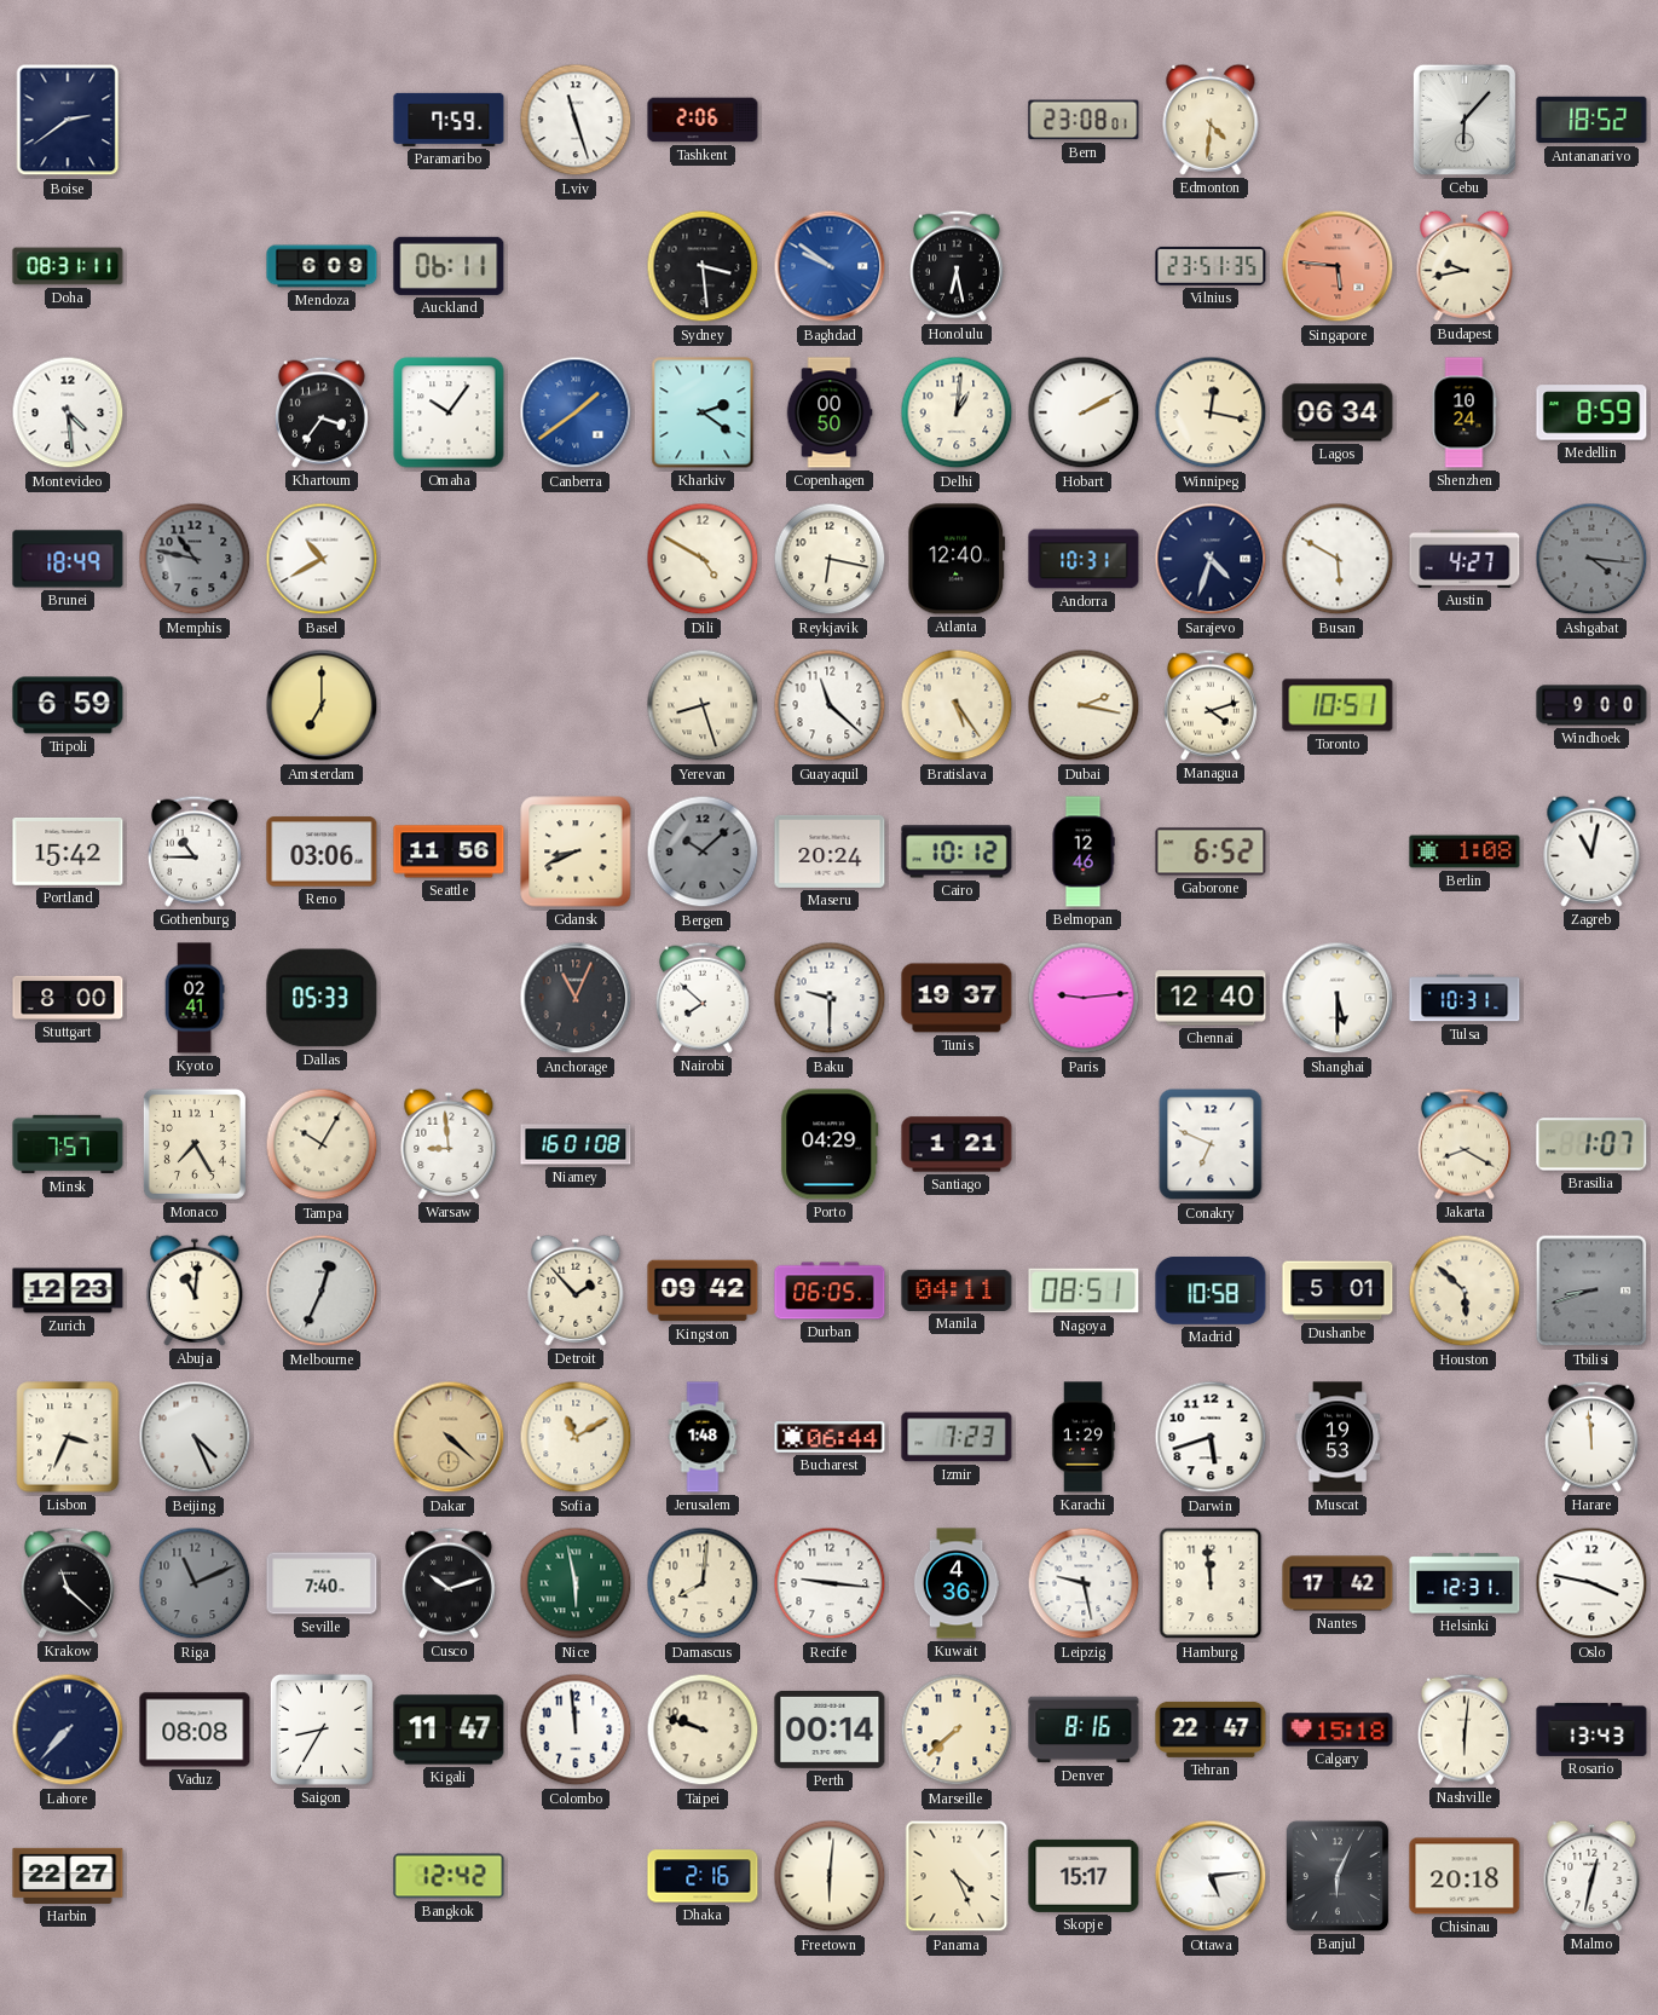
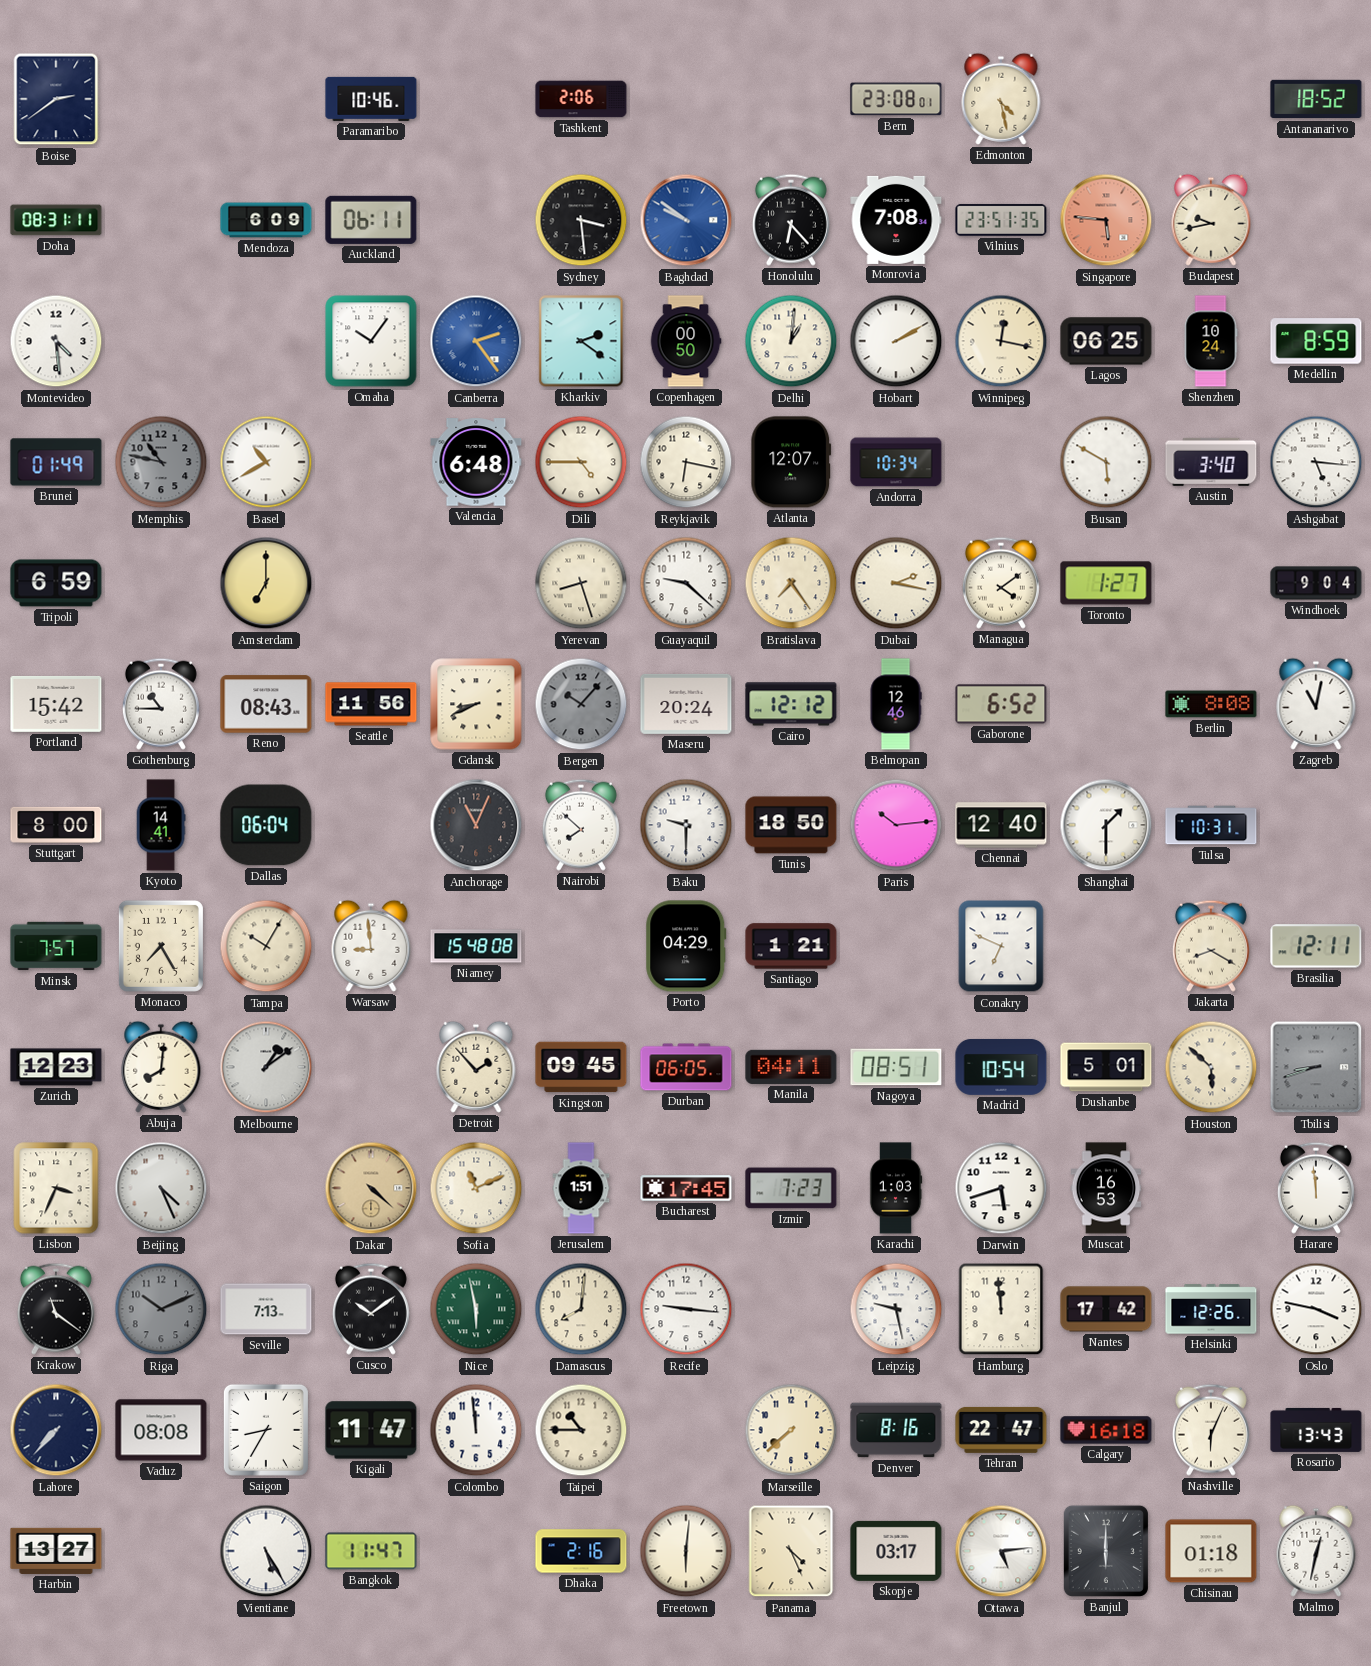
Paramaribo: 7:59 -> 10:46
Lviv: 11:27 -> none
Edmonton: 4:31 -> 4:28
Cebu: 6:07 -> none
Honolulu: 6:28 -> 6:23
Monrovia: none -> 7:08
Khartoum: 3:36 -> none
Canberra: 1:39 -> 2:24
Lagos: 06:34 -> 06:25
Brunei: 18:49 -> 01:49
Valencia: none -> 6:48
Dili: 4:50 -> 4:45
Atlanta: 12:40 -> 12:07
Andorra: 10:31 -> 10:34
Sarajevo: 4:33 -> none
Austin: 4:27 -> 3:40
Ashgabat: 4:16 -> 5:16
Ashgabat dial: grey -> white
Guayaquil: 11:22 -> 9:22
Bratislava: 5:24 -> 7:24
Managua: 4:12 -> 4:09
Toronto: 10:51 -> 1:27
Windhoek: 9:00 -> 9:04
Reno: 03:06 -> 08:43
Bergen: 10:08 -> 10:07
Cairo: 10:12 -> 12:12
Berlin: 1:08 -> 8:08
Kyoto: 02:41 -> 14:41
Dallas: 05:33 -> 06:04
Tunis: 19:37 -> 18:50
Paris: 9:14 -> 10:14
Shanghai: 5:30 -> 1:30
Niamey: 16:01 -> 15:48
Brasilia: 1:07 -> 12:11
Abuja: 11:01 -> 8:01
Melbourne: 12:34 -> 1:09
Kingston: 09:42 -> 09:45
Madrid: 10:58 -> 10:54
Sofia: 11:10 -> 11:11
Jerusalem: 1:48 -> 1:51
Bucharest: 06:44 -> 17:45
Karachi: 1:29 -> 1:03
Muscat: 19:53 -> 16:53
Krakow: 11:22 -> 11:21
Riga: 11:11 -> 10:11
Seville: 7:40 -> 7:13
Cusco: 10:12 -> 10:09
Kuwait: 4:36 -> none
Helsinki: 12:31 -> 12:26
Taipei: 9:48 -> 10:45
Perth: 00:14 -> none
Calgary: 15:18 -> 16:18
Nashville: 6:01 -> 6:04
Harbin: 22:27 -> 13:27
Vientiane: none -> 5:25
Bangkok: 12:42 -> 11:47
Skopje: 15:17 -> 03:17
Banjul: 6:04 -> 6:00
Chisinau: 20:18 -> 01:18
